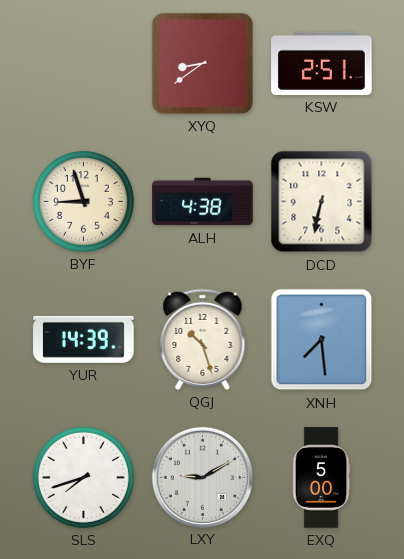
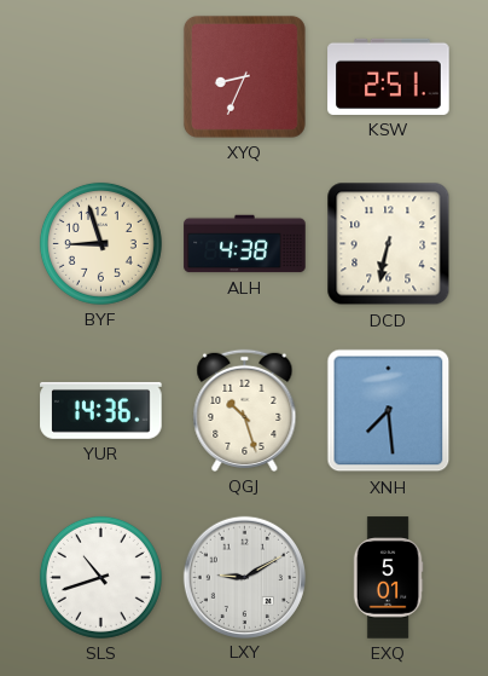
XYQ: 8:39 -> 8:34
YUR: 14:39 -> 14:36
SLS: 7:42 -> 10:42
EXQ: 5:00 -> 5:01
